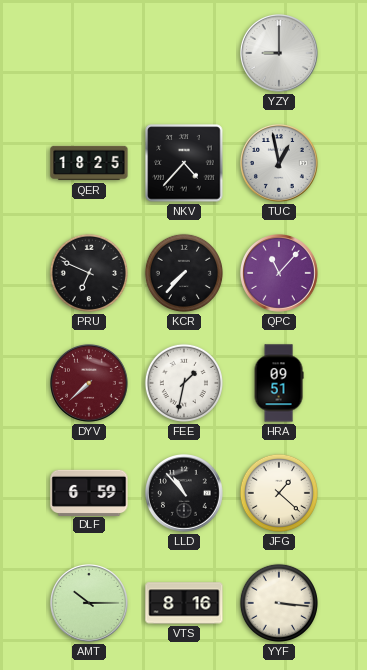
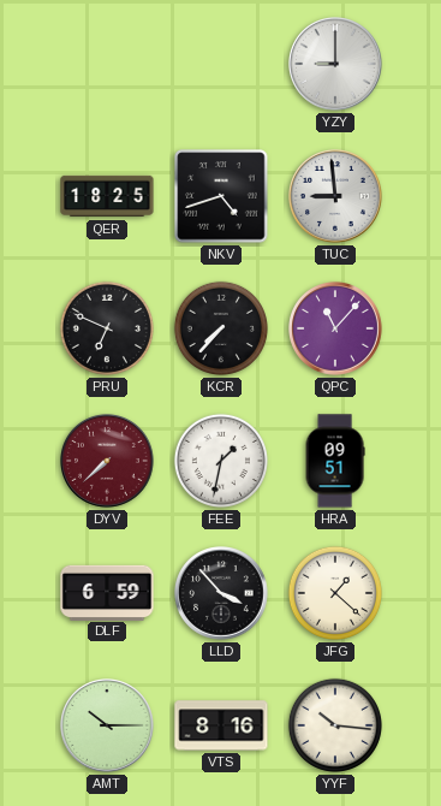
NKV: 4:37 -> 4:42
TUC: 12:58 -> 8:59
LLD: 10:53 -> 3:53
YYF: 3:16 -> 10:16
